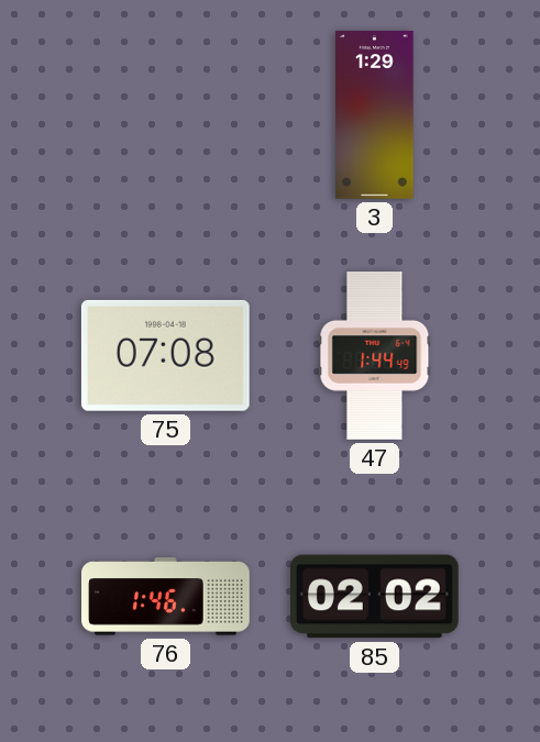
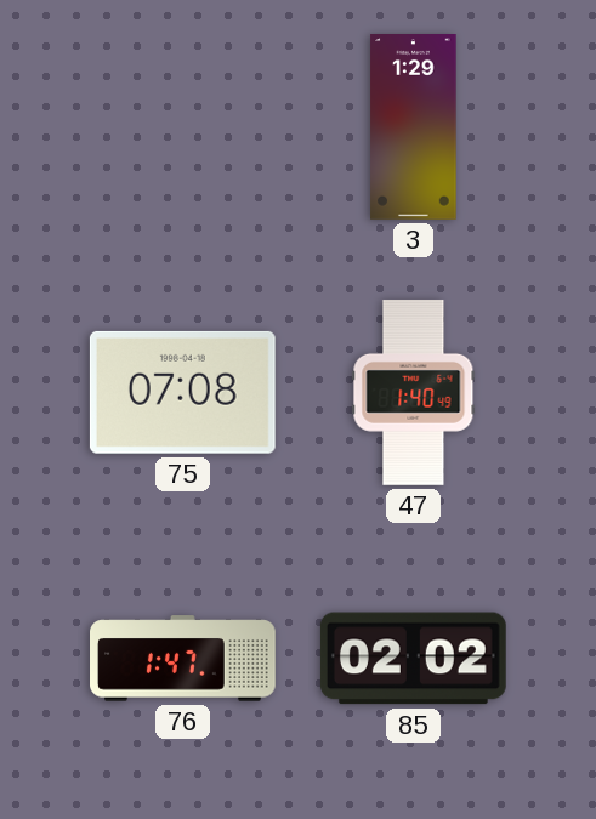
47: 1:44 -> 1:40
76: 1:46 -> 1:47
